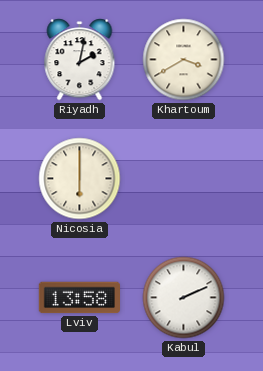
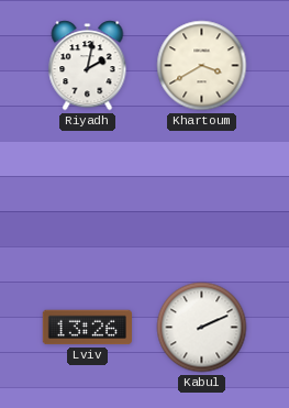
Nicosia: 6:00 -> none
Lviv: 13:58 -> 13:26
